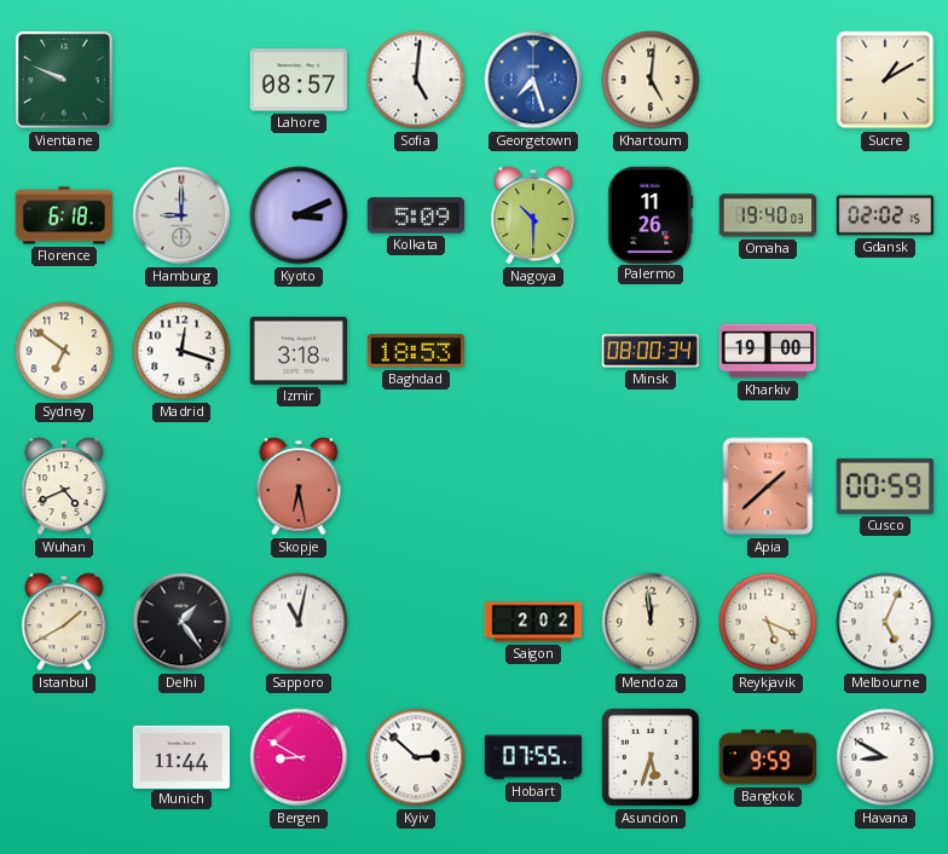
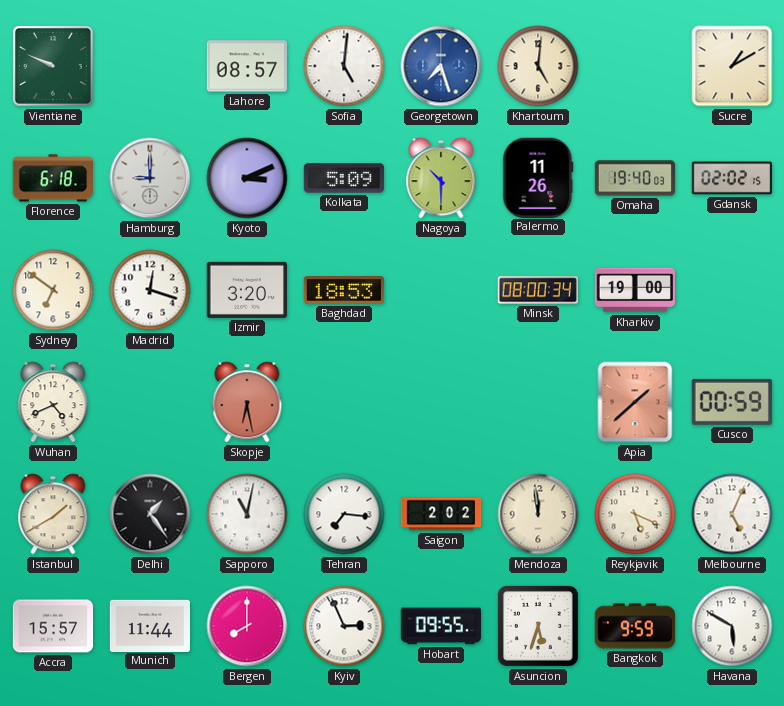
Izmir: 3:18 -> 3:20
Tehran: none -> 7:16
Accra: none -> 15:57
Bergen: 8:50 -> 8:00
Kyiv: 2:52 -> 2:56
Hobart: 07:55 -> 09:55
Havana: 8:50 -> 5:50
